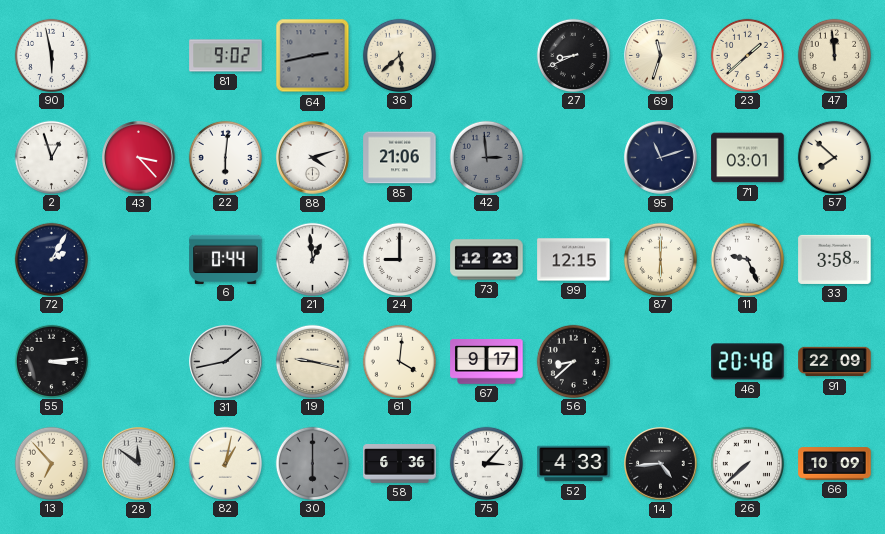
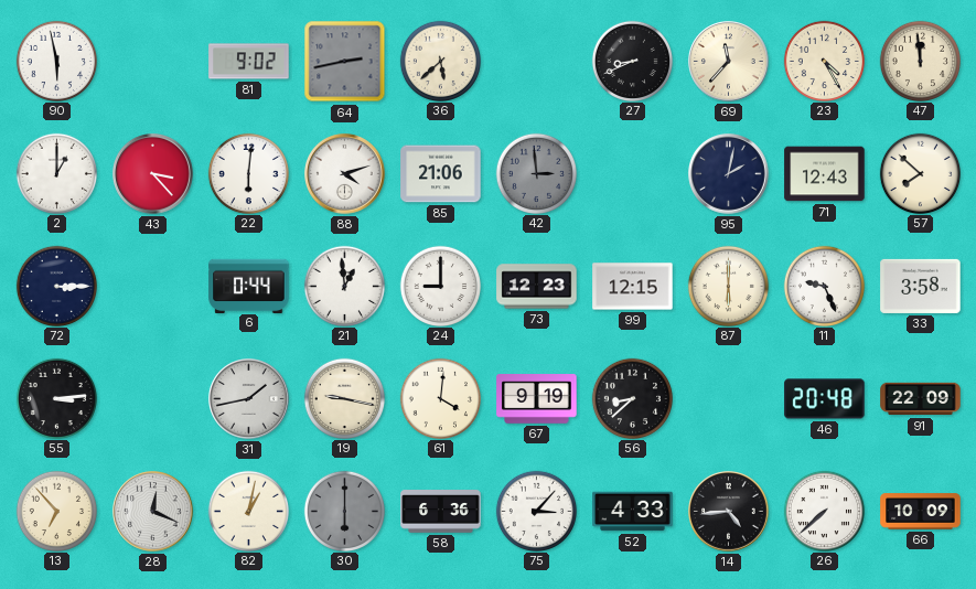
69: 11:33 -> 11:37
23: 1:38 -> 4:25
2: 12:57 -> 1:00
95: 11:12 -> 2:02
71: 03:01 -> 12:43
72: 2:05 -> 3:15
67: 9:17 -> 9:19
28: 11:51 -> 12:19
